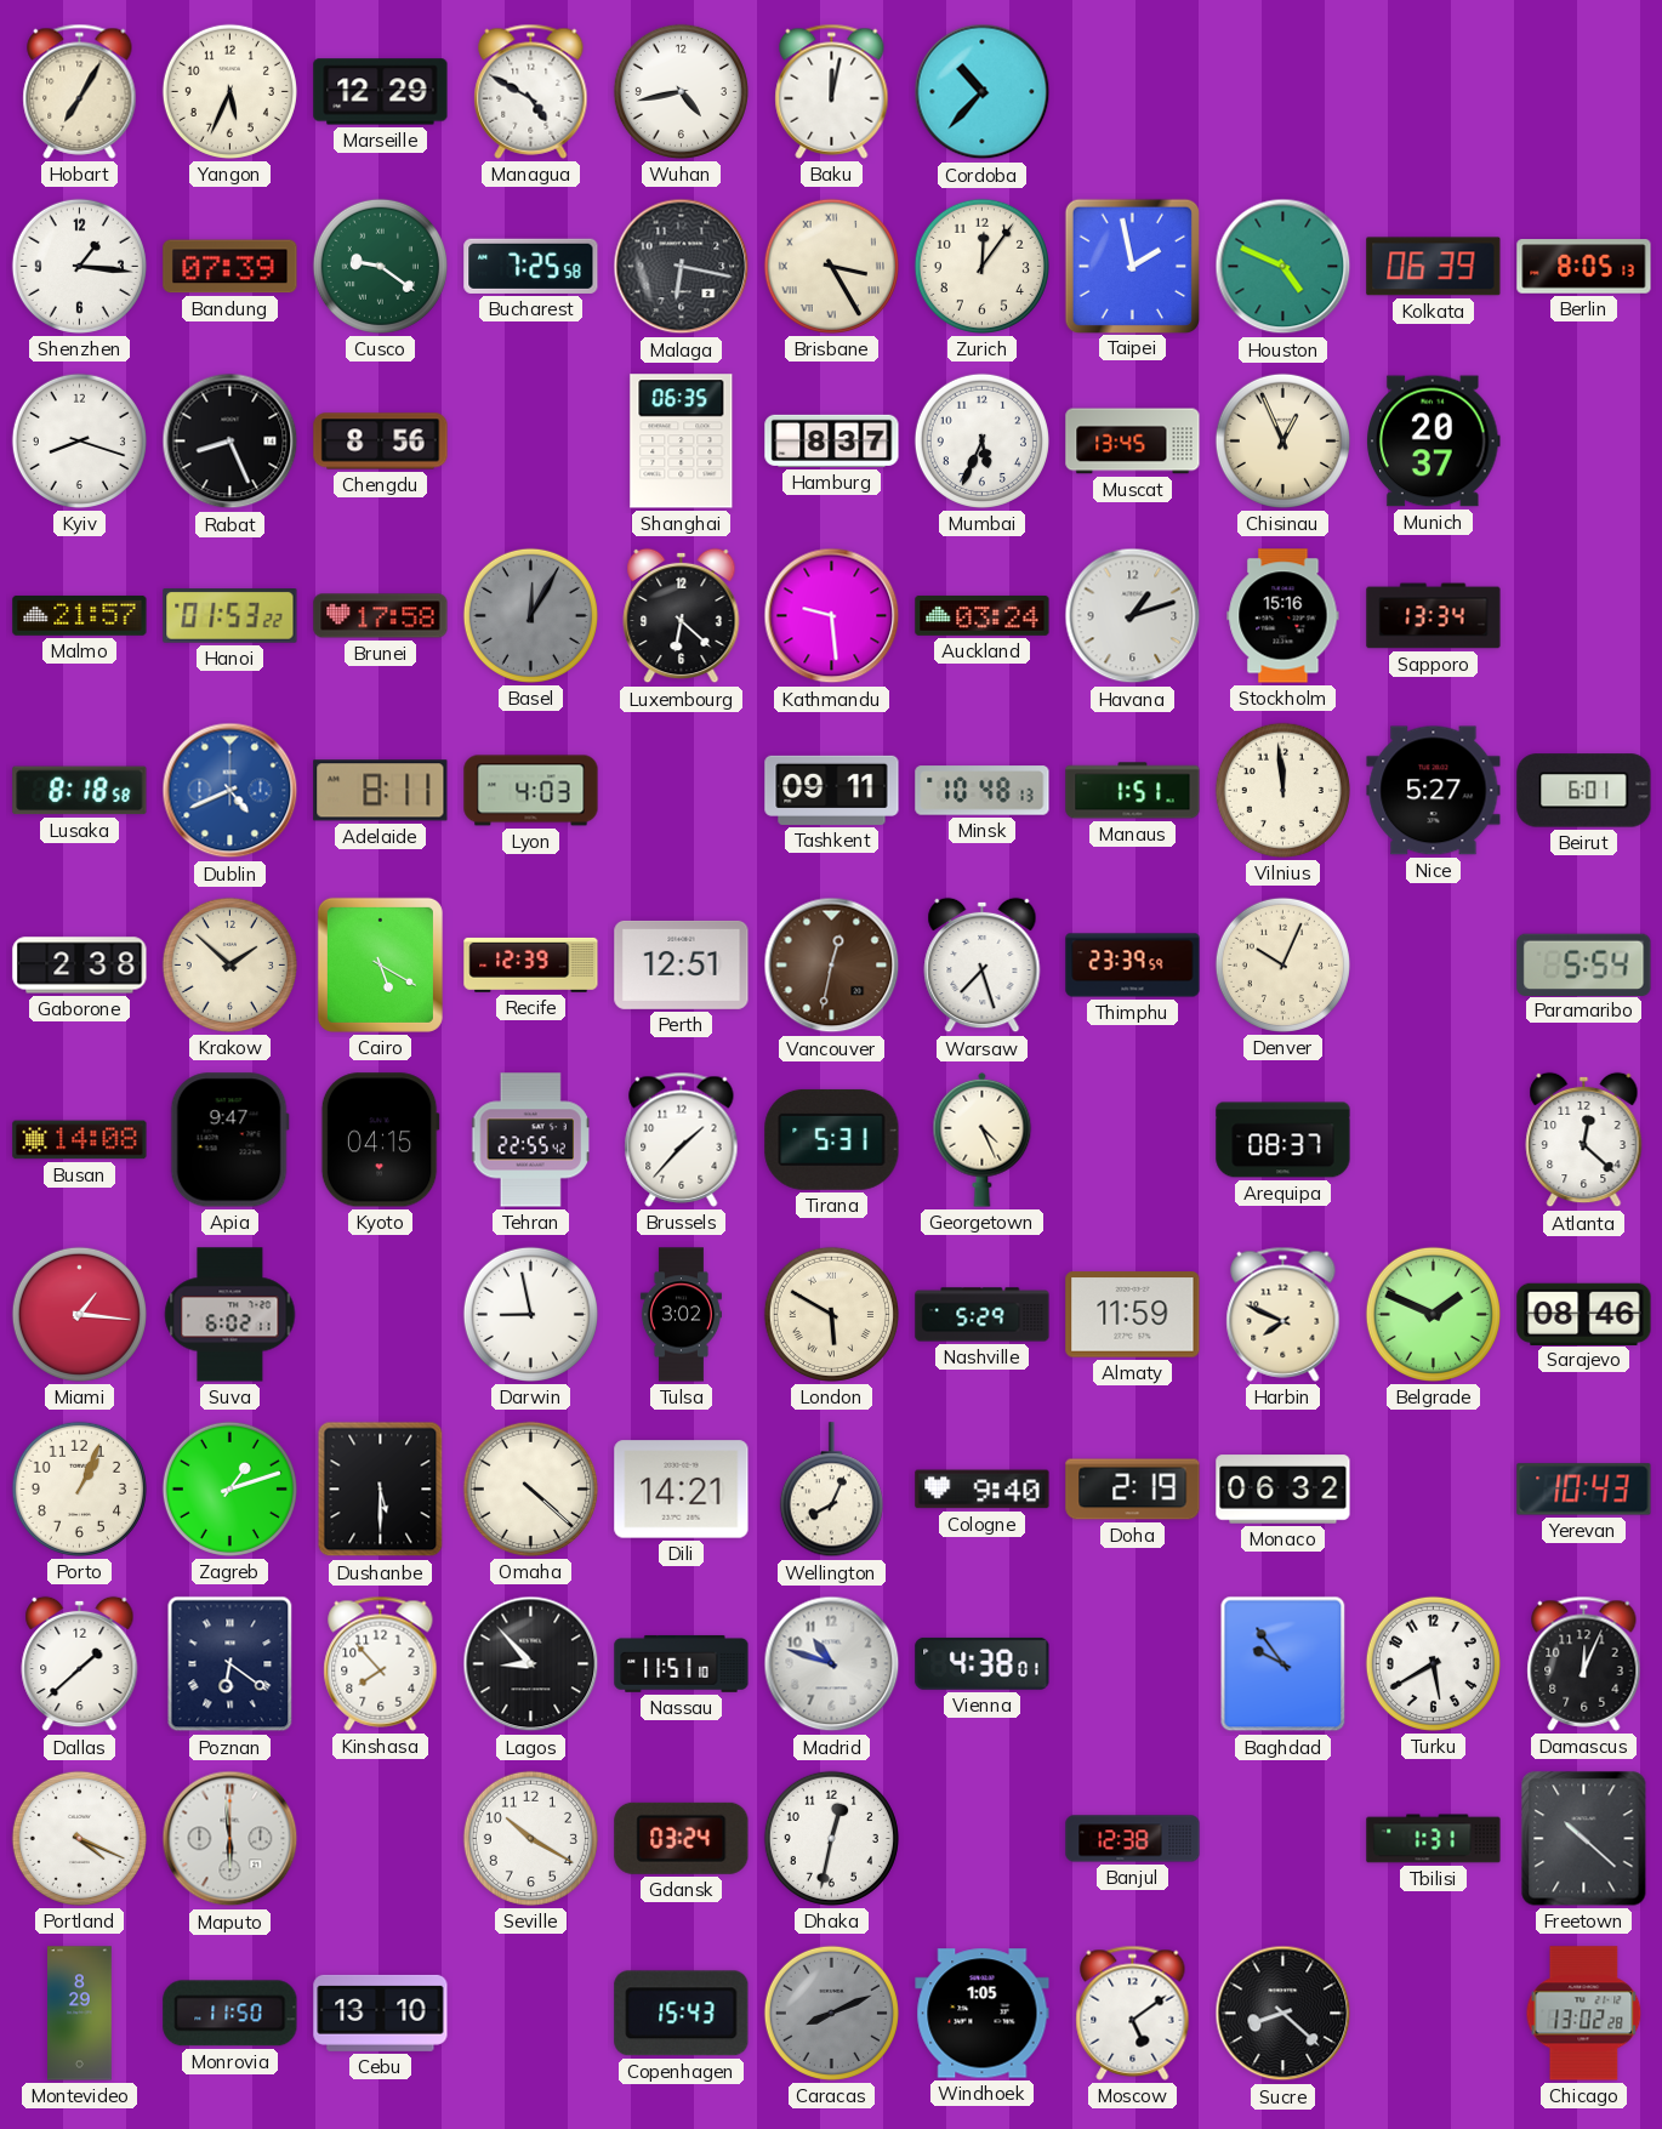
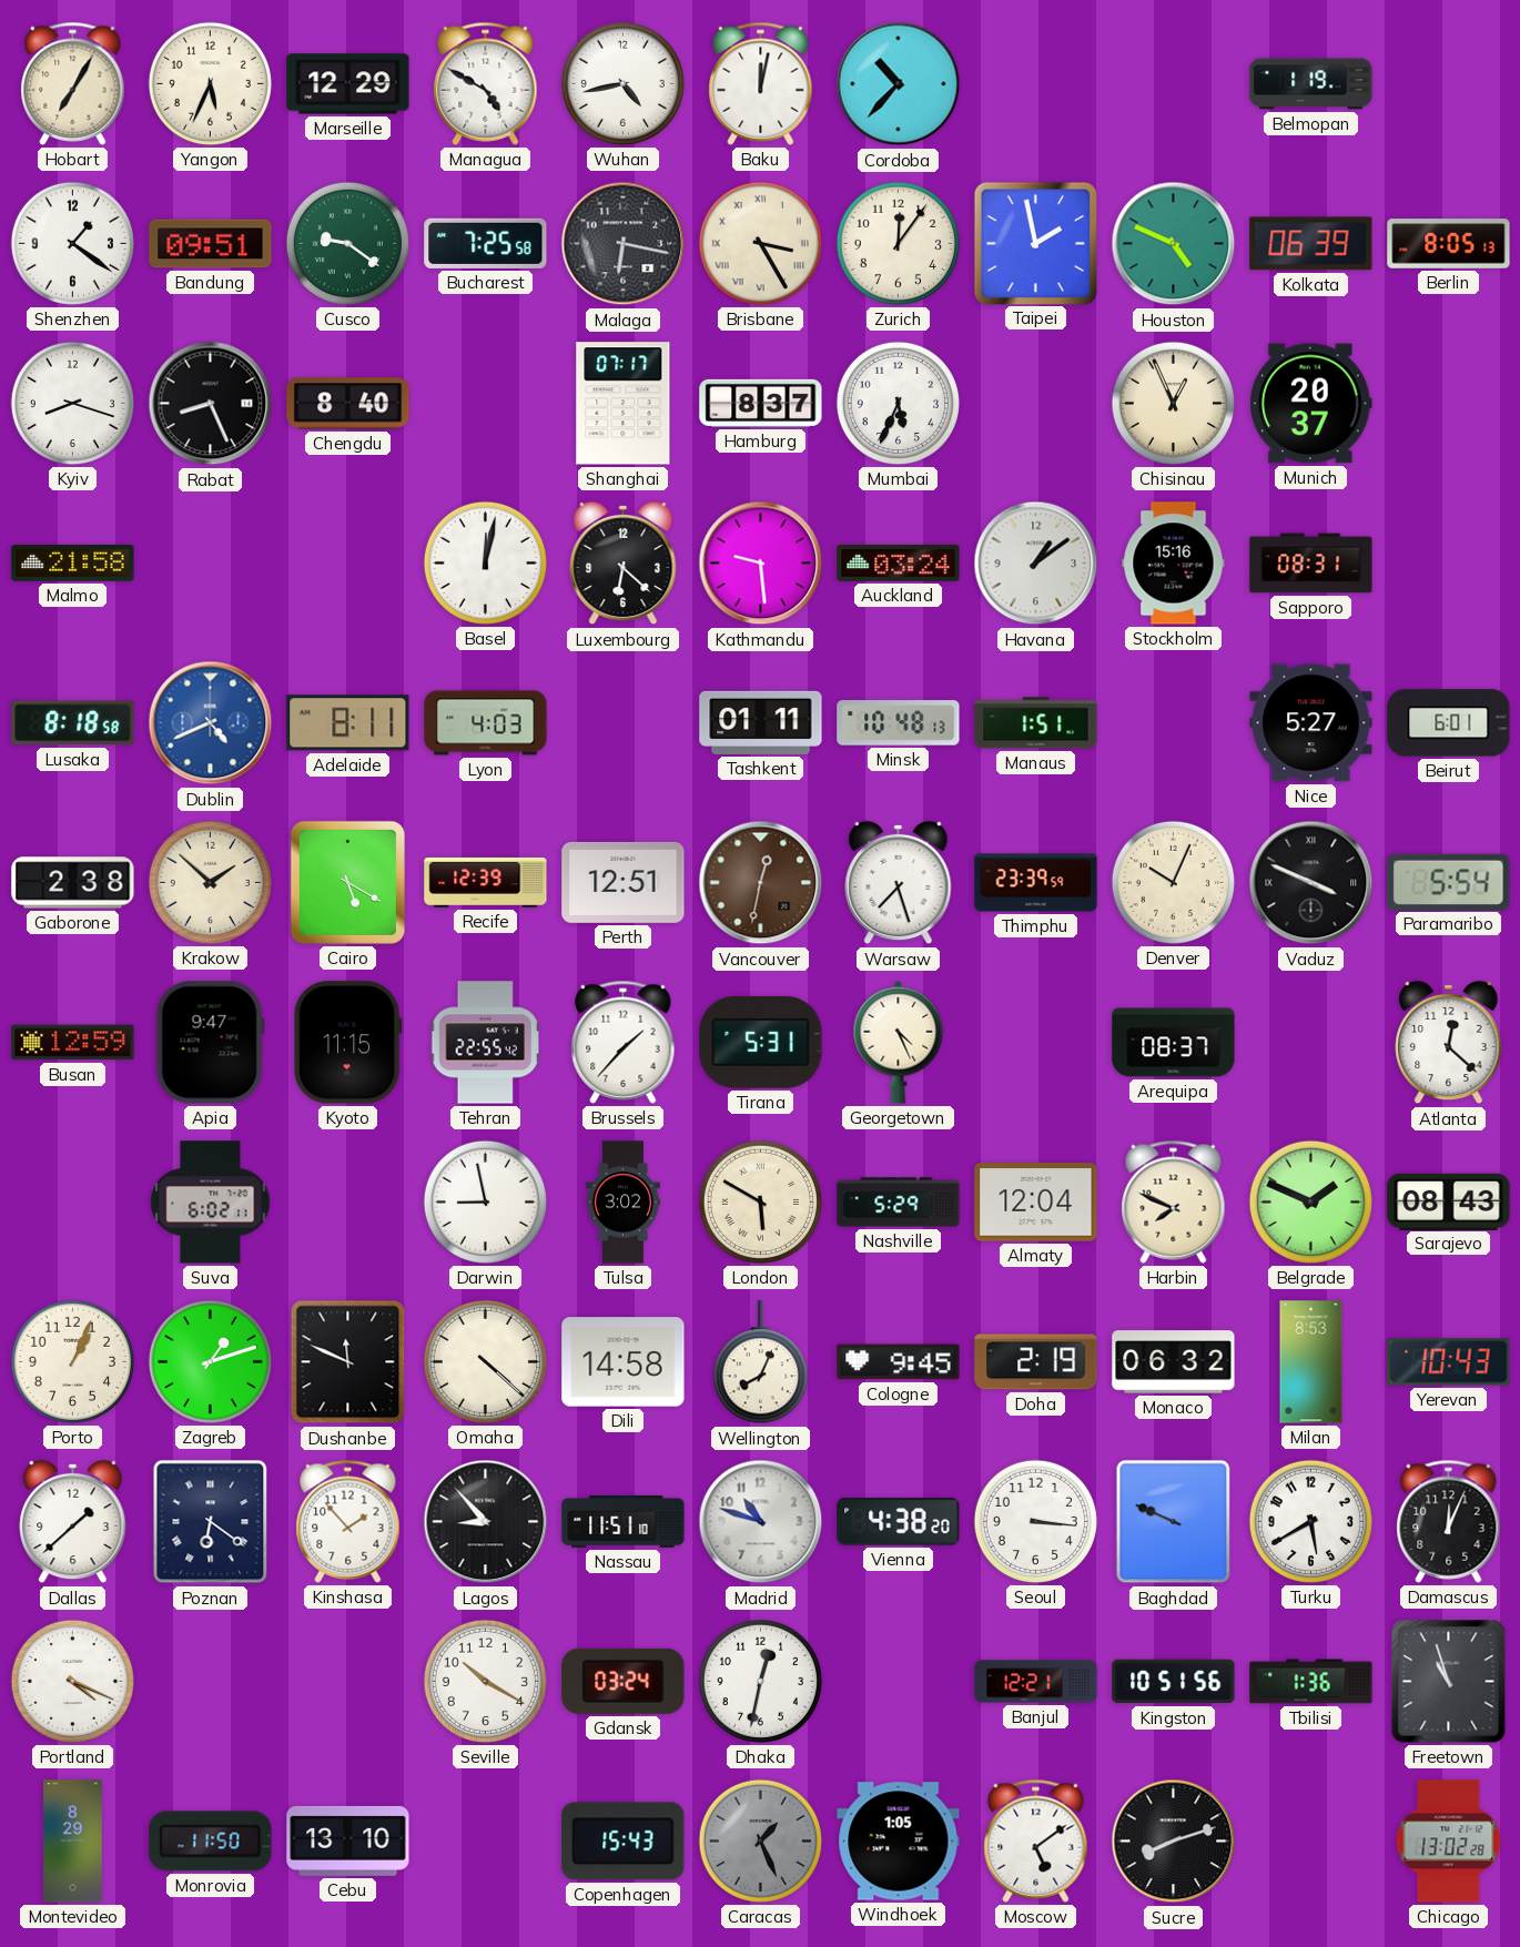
Belmopan: none -> 1:19
Shenzhen: 1:16 -> 1:21
Bandung: 07:39 -> 09:51
Chengdu: 8:56 -> 8:40
Shanghai: 06:35 -> 07:17
Muscat: 13:45 -> none
Malmo: 21:57 -> 21:58
Hanoi: 01:53 -> none
Brunei: 17:58 -> none
Basel: 12:05 -> 12:02
Basel dial: grey -> white
Havana: 1:12 -> 1:09
Sapporo: 13:34 -> 08:31
Tashkent: 09:11 -> 01:11
Vilnius: 11:59 -> none
Vaduz: none -> 3:49
Busan: 14:08 -> 12:59
Kyoto: 04:15 -> 11:15
Miami: 1:16 -> none
Almaty: 11:59 -> 12:04
Sarajevo: 08:46 -> 08:43
Dushanbe: 5:30 -> 11:49
Dili: 14:21 -> 14:58
Cologne: 9:40 -> 9:45
Milan: none -> 8:53
Kinshasa: 7:53 -> 1:53
Vienna: 4:38:01 -> 4:38:20
Seoul: none -> 3:16
Baghdad: 9:54 -> 9:49
Maputo: 5:59 -> none
Banjul: 12:38 -> 12:21
Kingston: none -> 10:51
Tbilisi: 1:31 -> 1:36
Freetown: 10:22 -> 10:57
Caracas: 8:11 -> 1:26
Sucre: 8:22 -> 8:12
